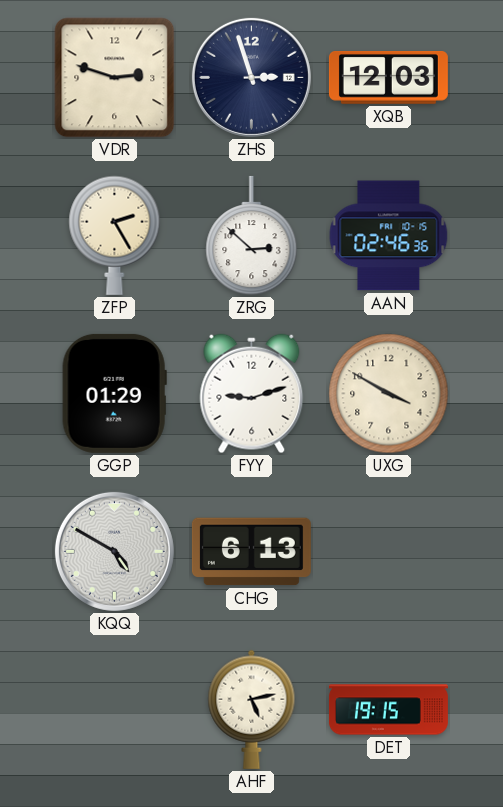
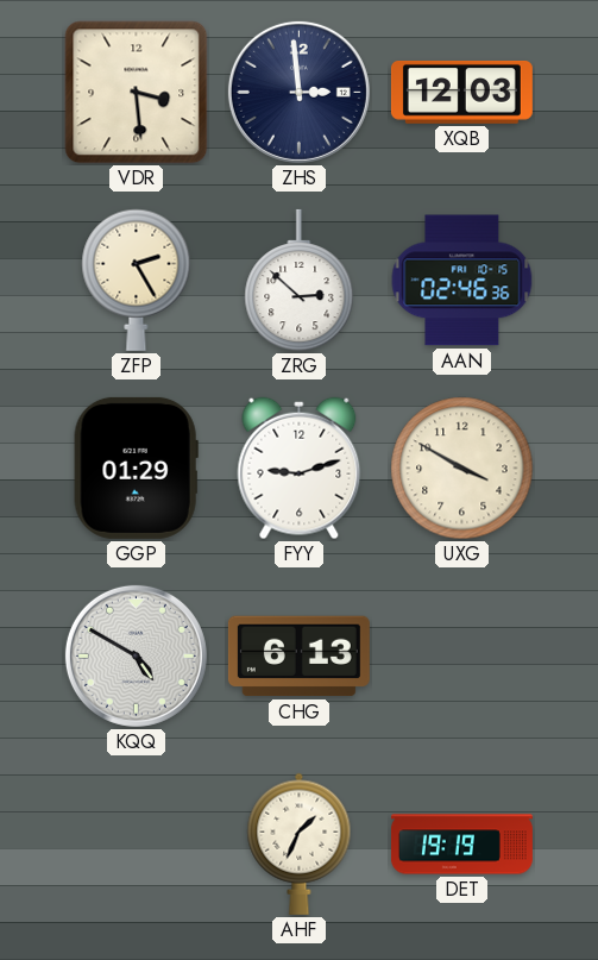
VDR: 2:48 -> 3:29
ZHS: 2:57 -> 2:59
AHF: 5:13 -> 1:34
DET: 19:15 -> 19:19
